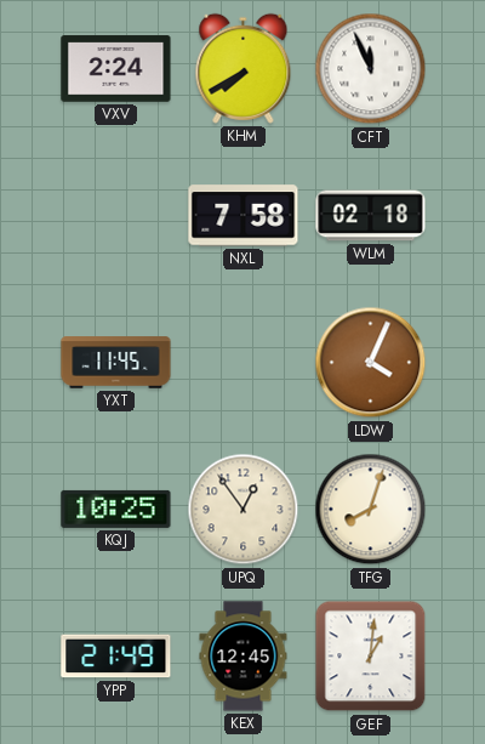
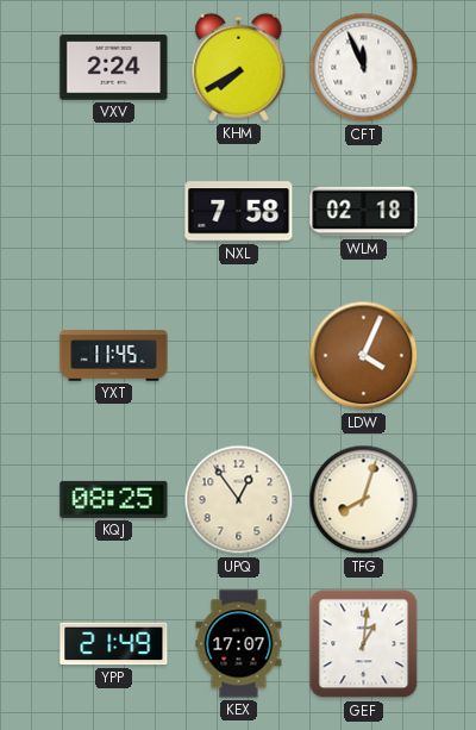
KQJ: 10:25 -> 08:25
KEX: 12:45 -> 17:07
